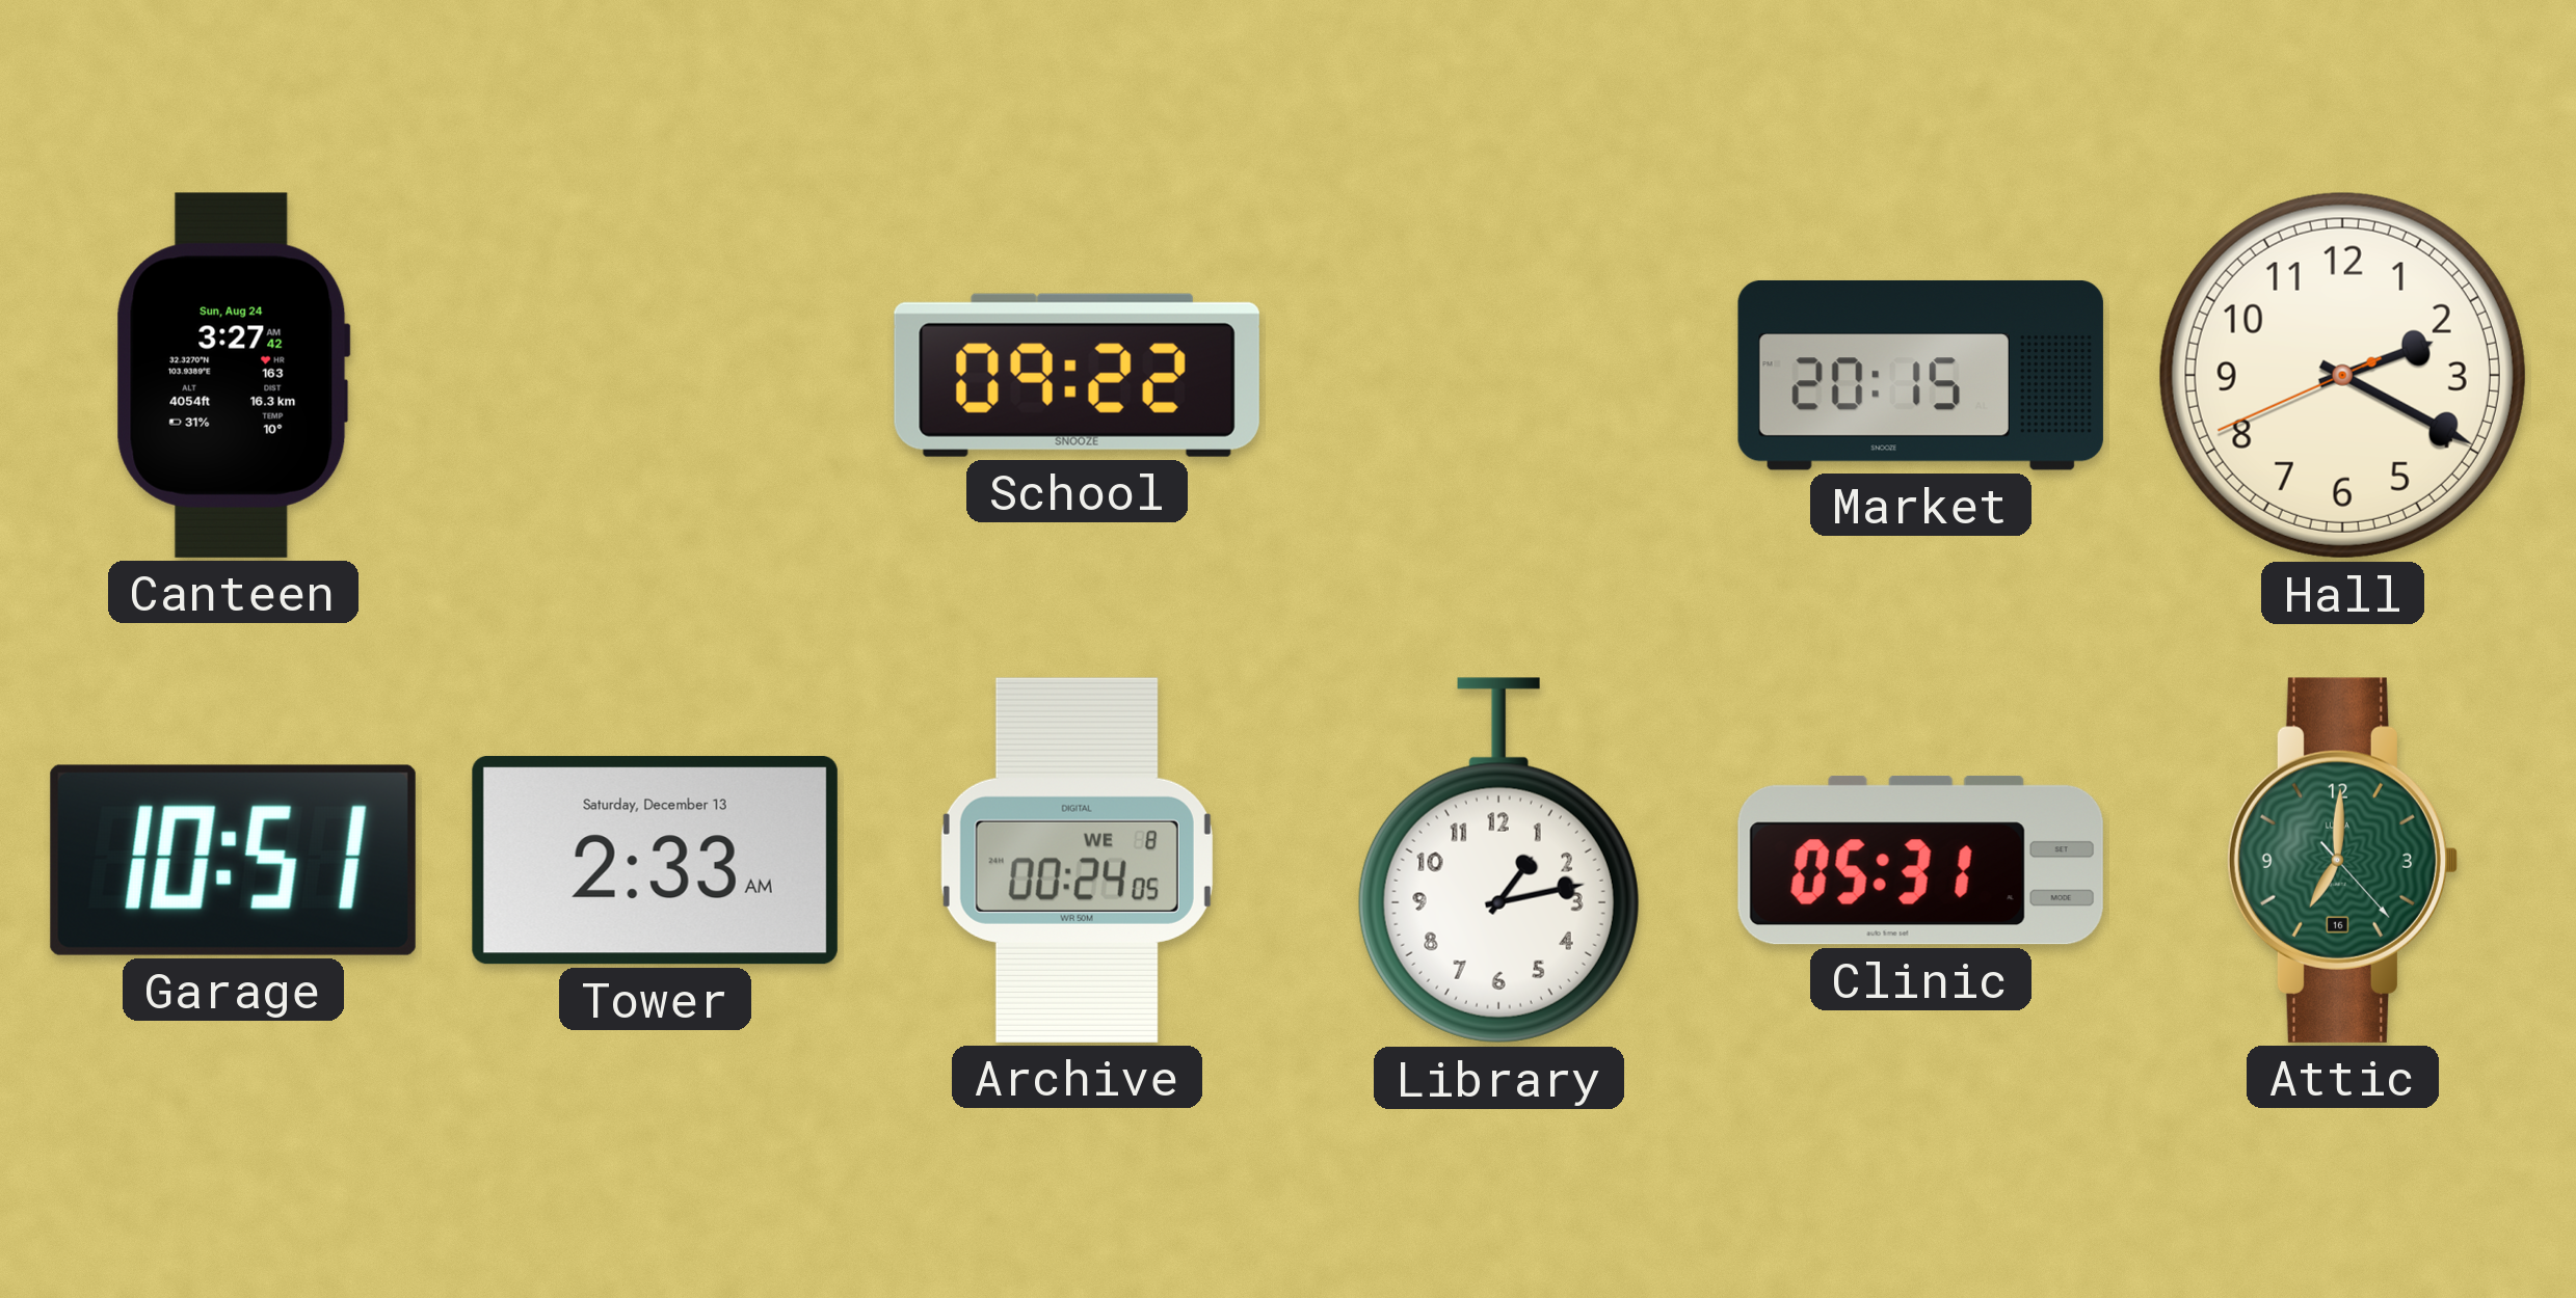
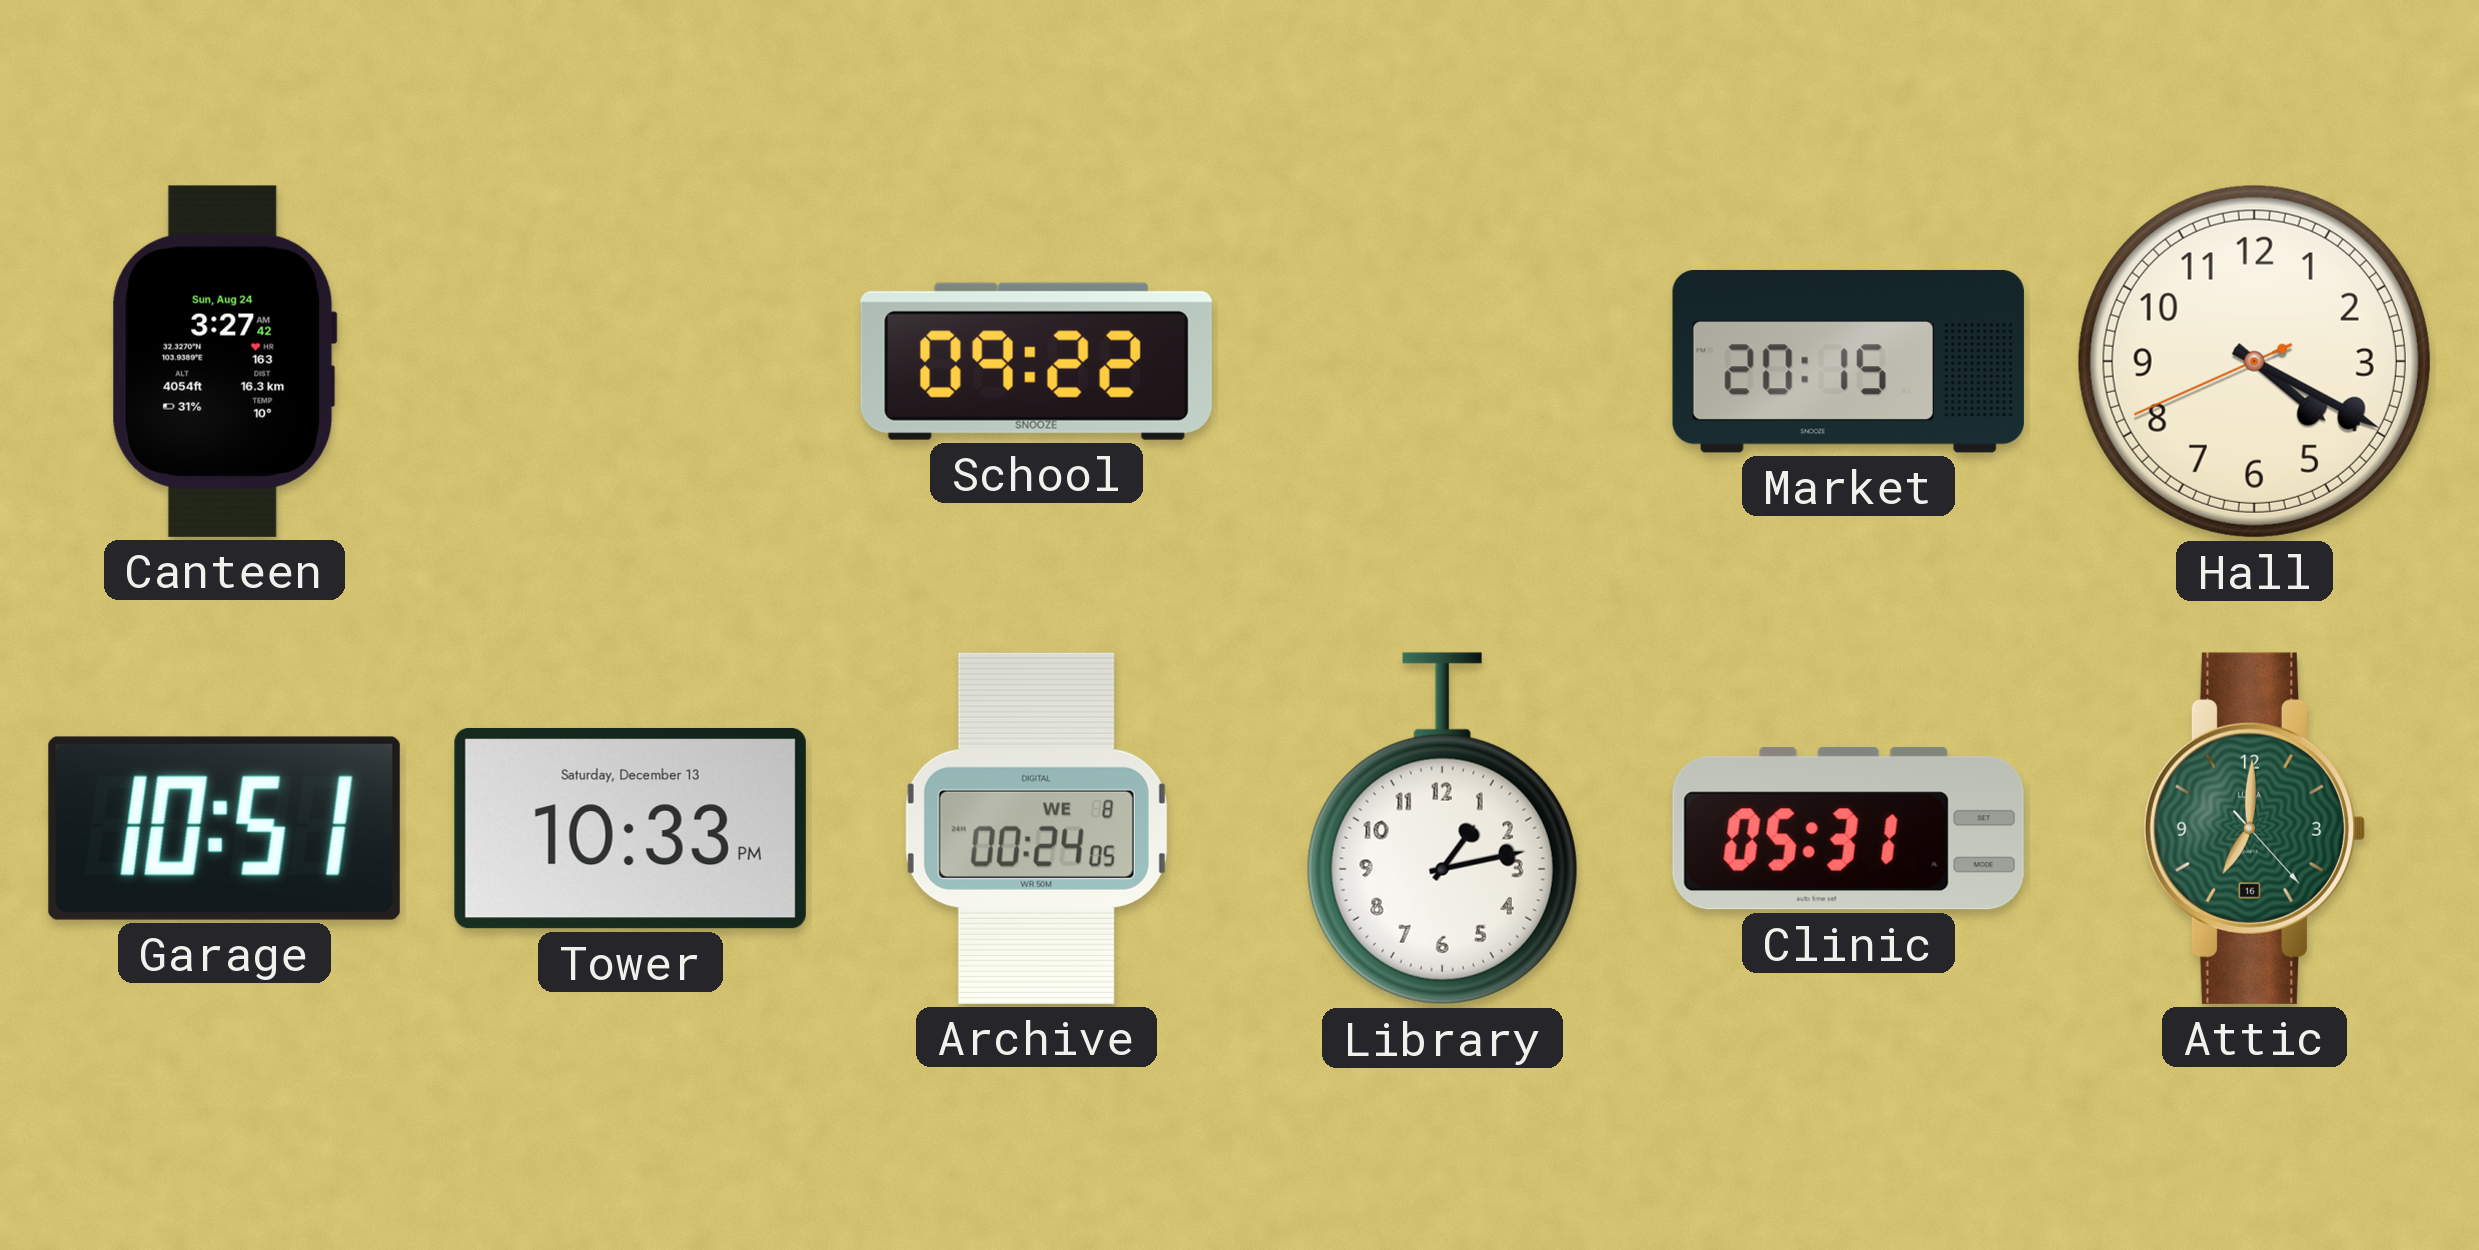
Hall: 2:19 -> 4:19
Tower: 2:33 -> 10:33
